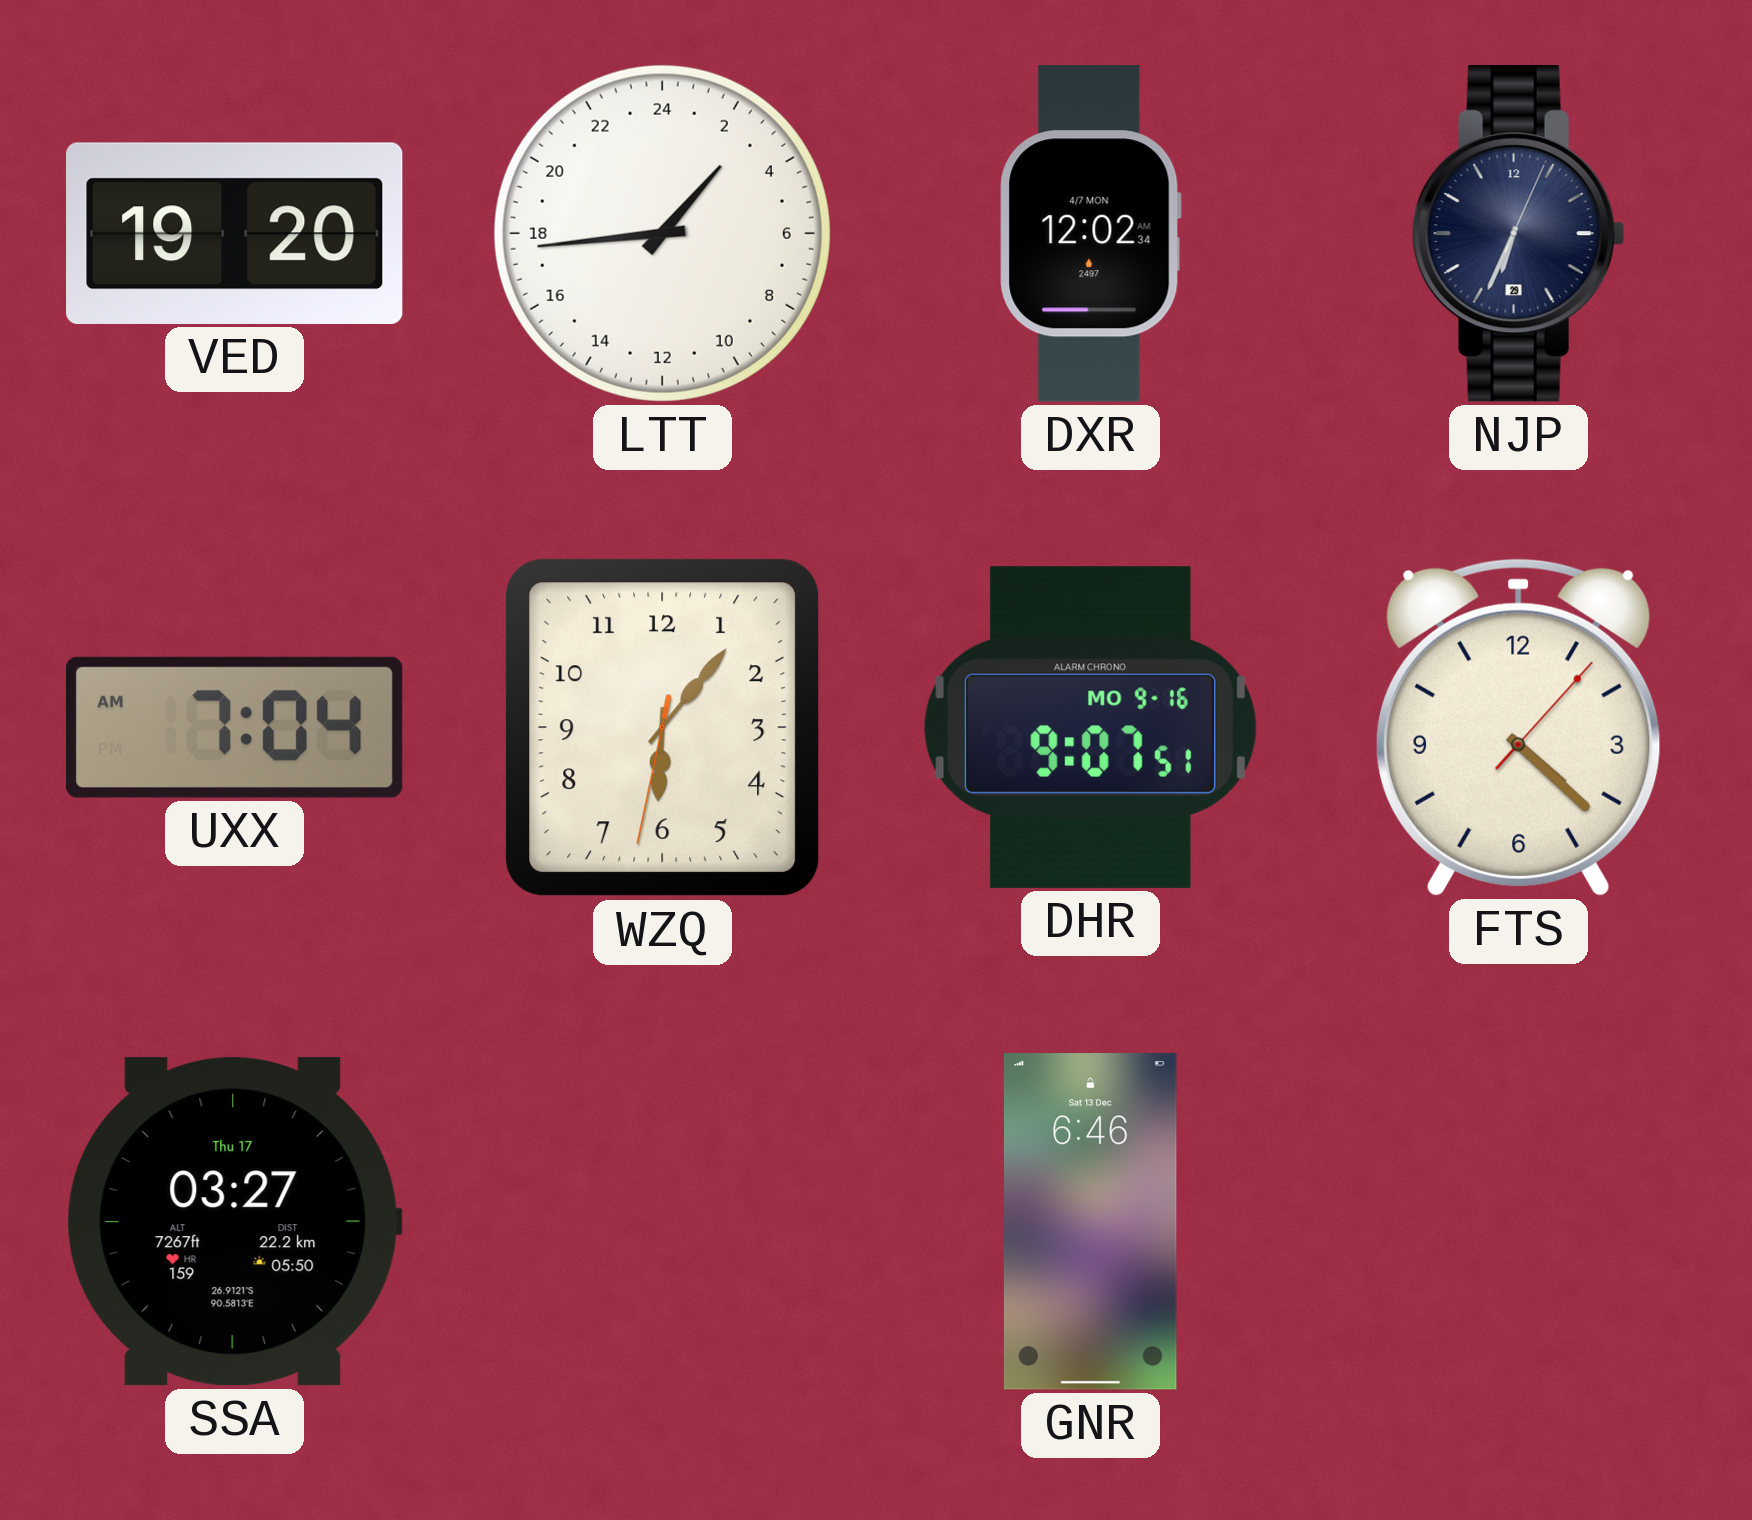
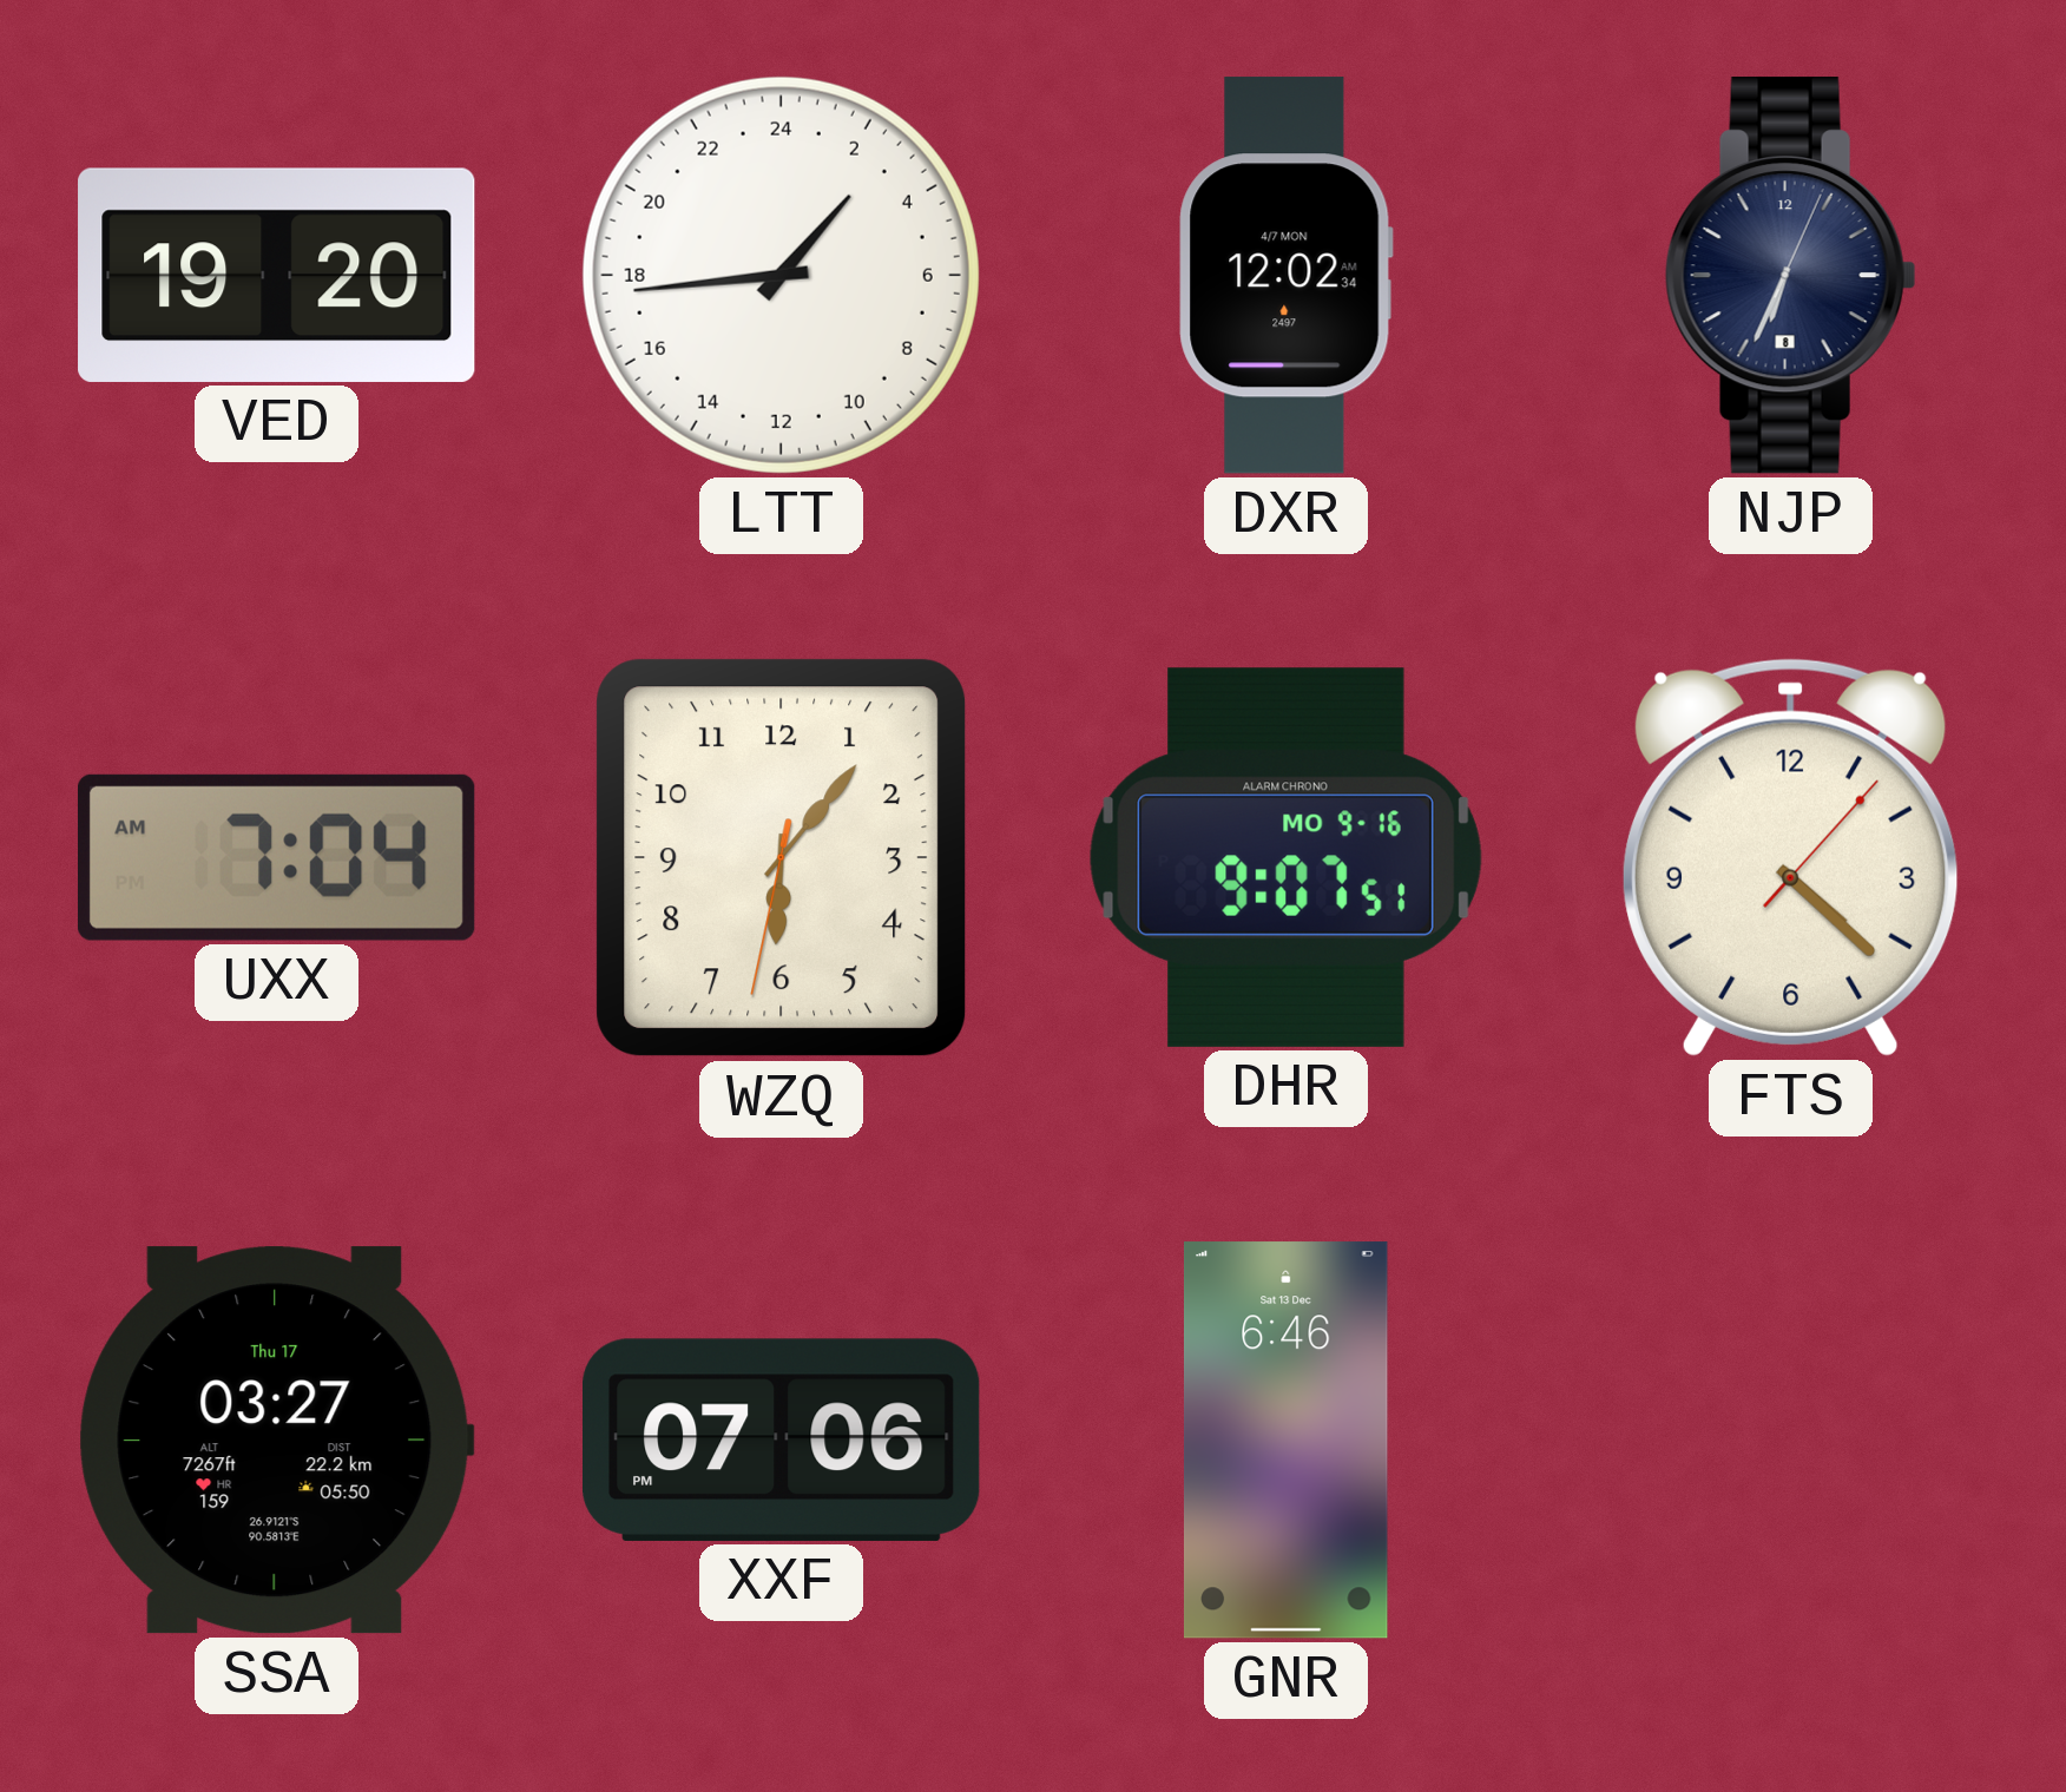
NJP date: 29 -> 8
XXF: none -> 07:06
